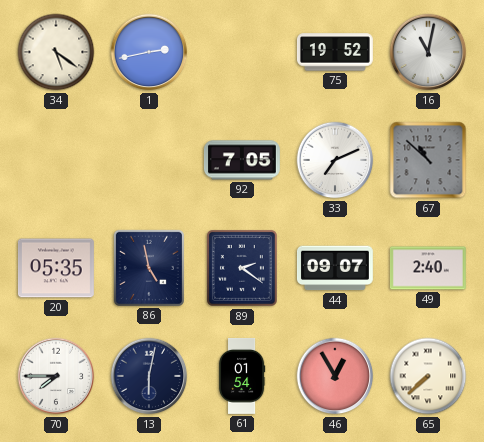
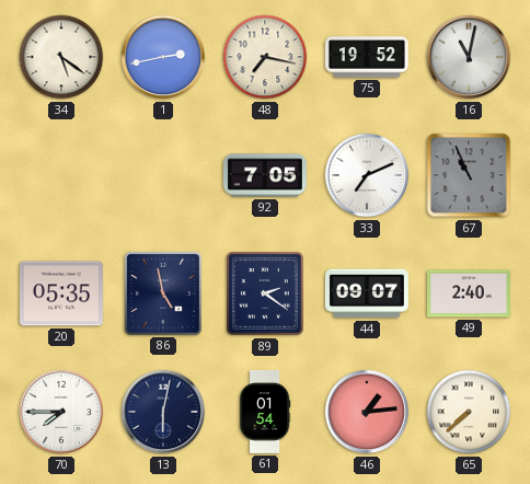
48: none -> 7:17
67: 10:52 -> 10:56
46: 12:55 -> 1:14
